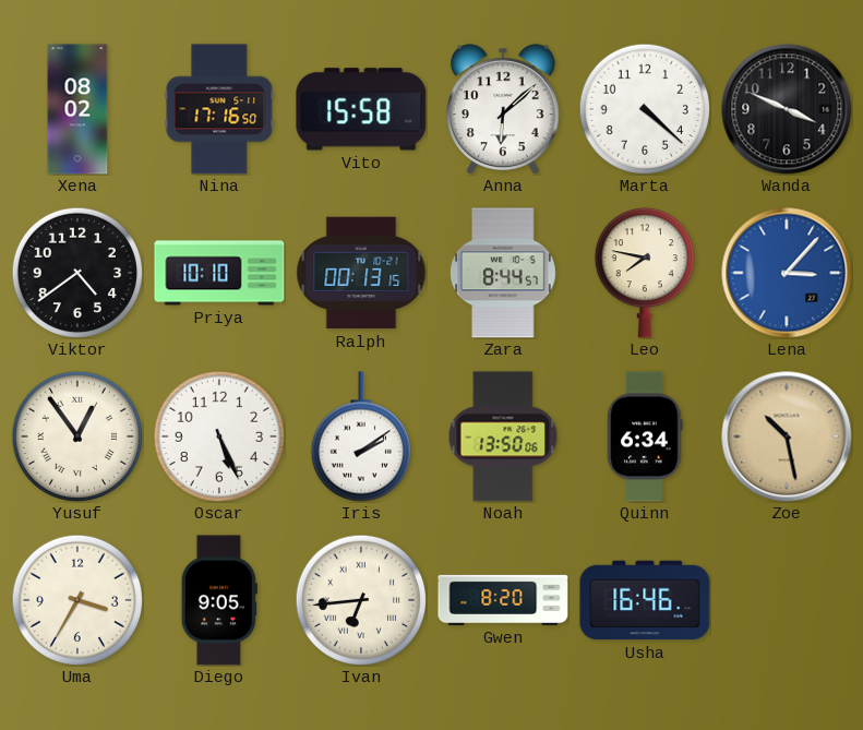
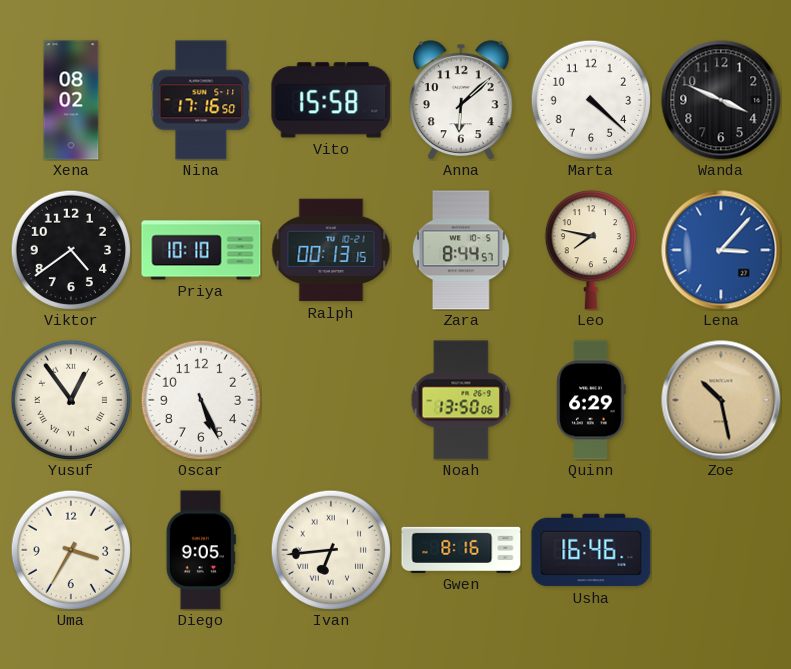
Iris: 2:09 -> none
Quinn: 6:34 -> 6:29
Gwen: 8:20 -> 8:16
